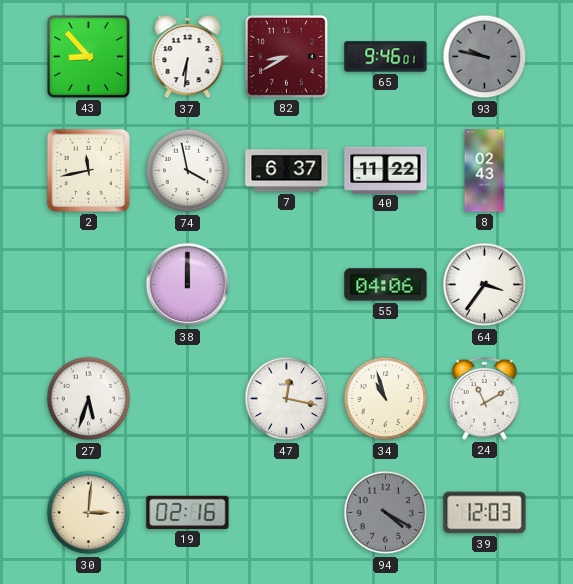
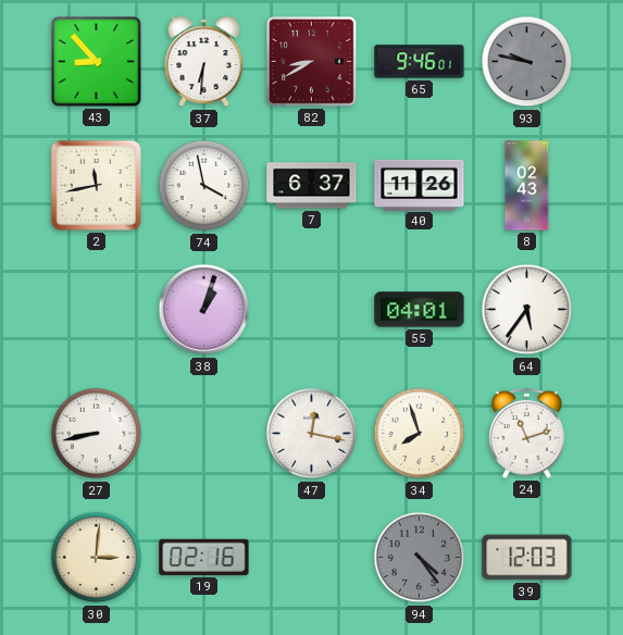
40: 11:22 -> 11:26
38: 12:00 -> 1:03
55: 04:06 -> 04:01
64: 3:36 -> 5:36
27: 5:33 -> 8:43
34: 10:57 -> 7:57
24: 11:10 -> 11:12
94: 4:20 -> 4:24
